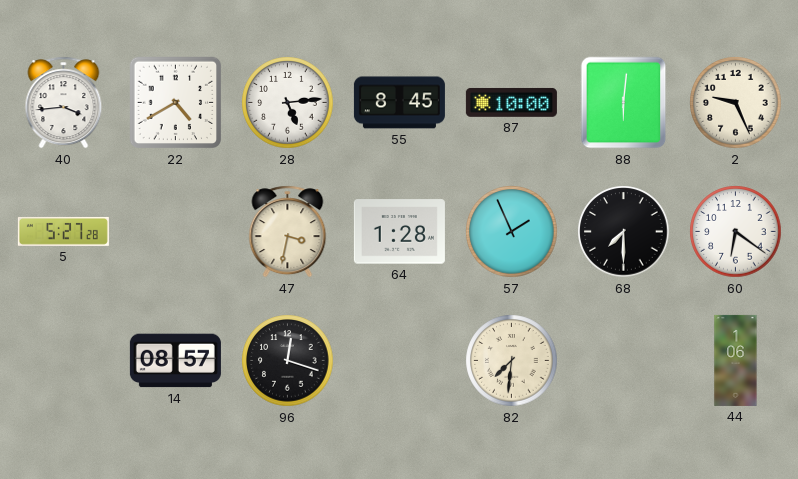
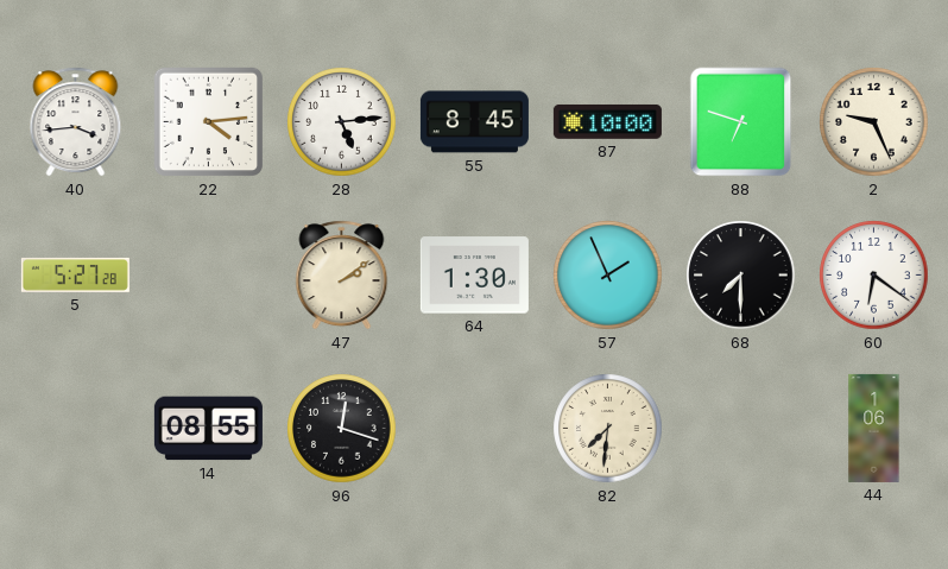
22: 4:40 -> 4:14
88: 6:01 -> 6:48
47: 3:32 -> 2:09
64: 1:28 -> 1:30
14: 08:57 -> 08:55
